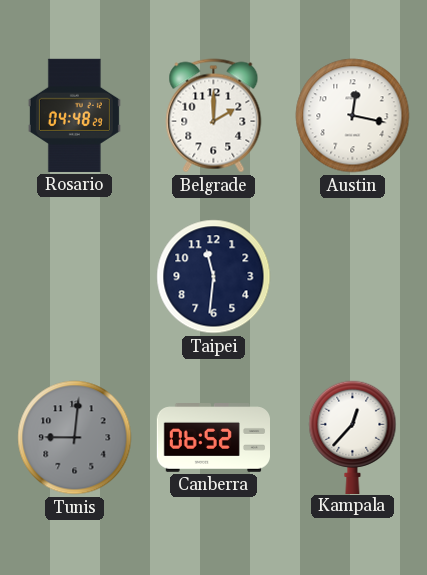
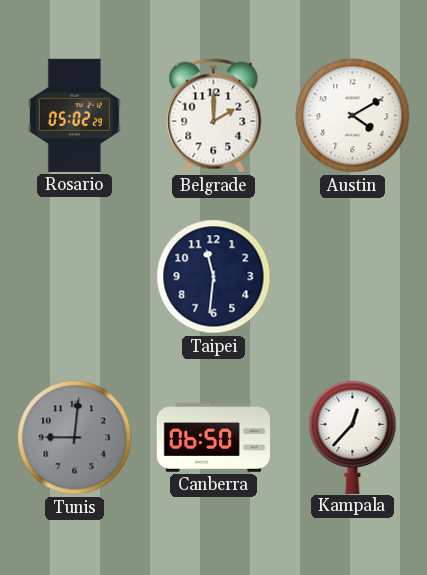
Rosario: 04:48 -> 05:02
Austin: 12:17 -> 4:10
Canberra: 06:52 -> 06:50
